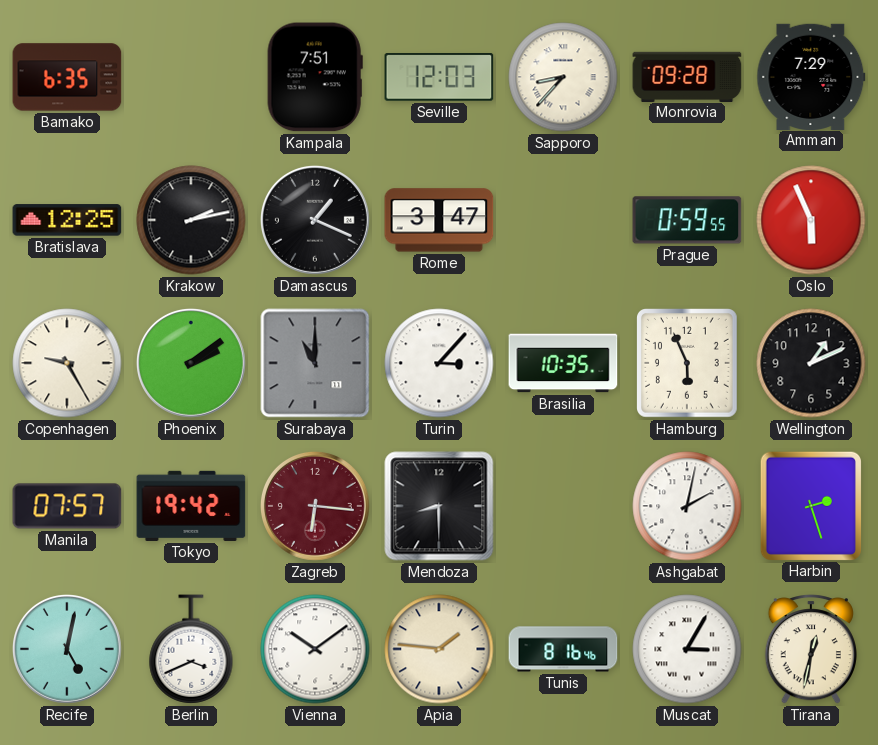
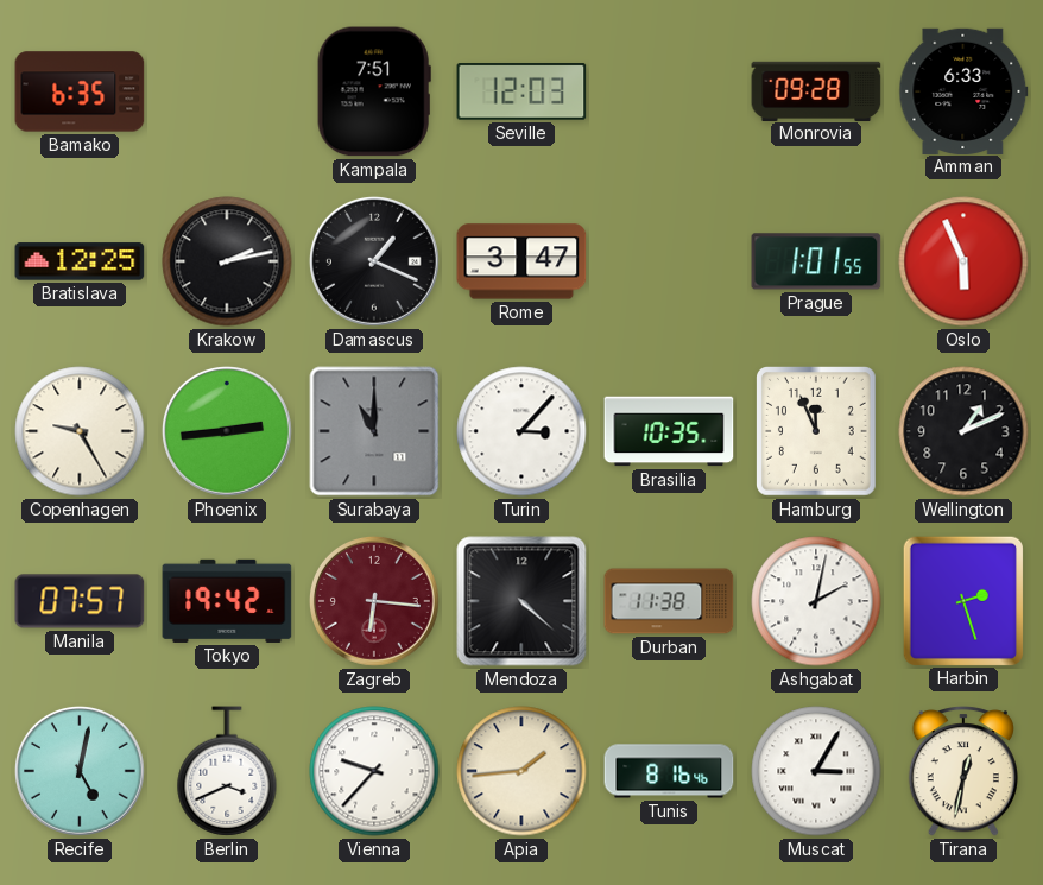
Sapporo: 8:37 -> none
Amman: 7:29 -> 6:33
Prague: 0:59 -> 1:01
Phoenix: 2:09 -> 2:44
Hamburg: 5:56 -> 11:56
Mendoza: 8:30 -> 4:22
Durban: none -> 11:38
Vienna: 10:09 -> 9:37
Apia: 1:46 -> 1:44
